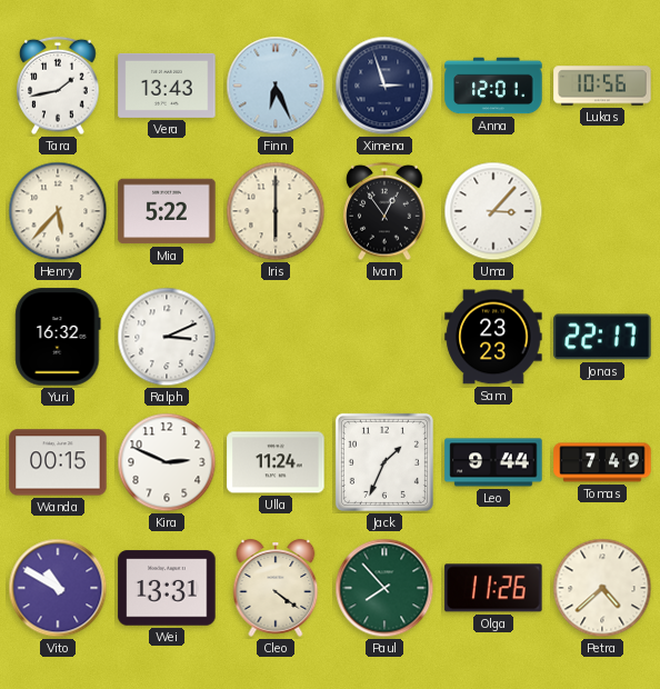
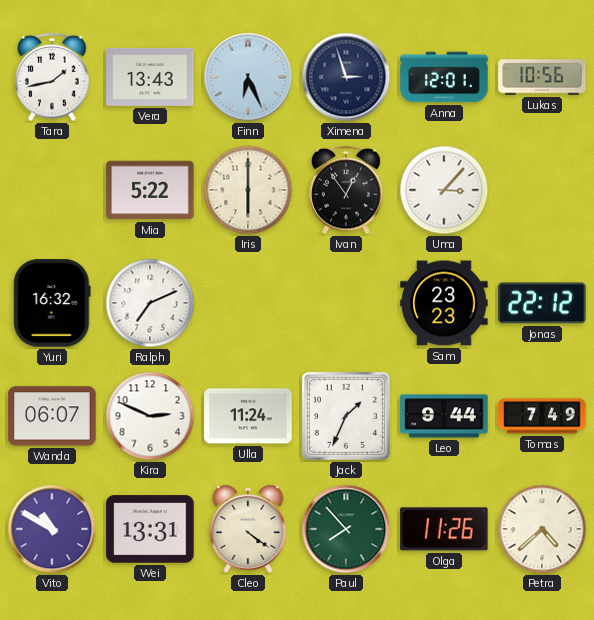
Henry: 5:37 -> none
Ralph: 3:11 -> 7:11
Jonas: 22:17 -> 22:12
Wanda: 00:15 -> 06:07
